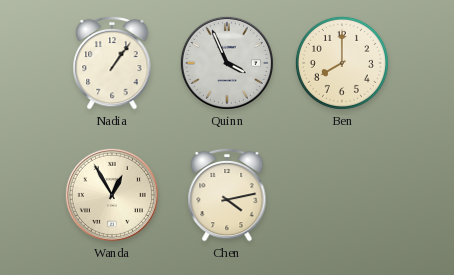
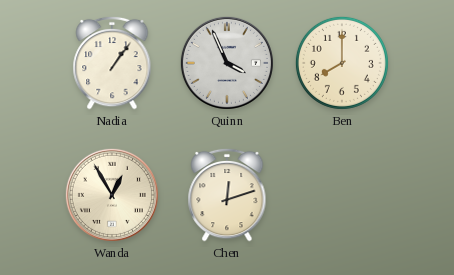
Chen: 4:13 -> 12:12
